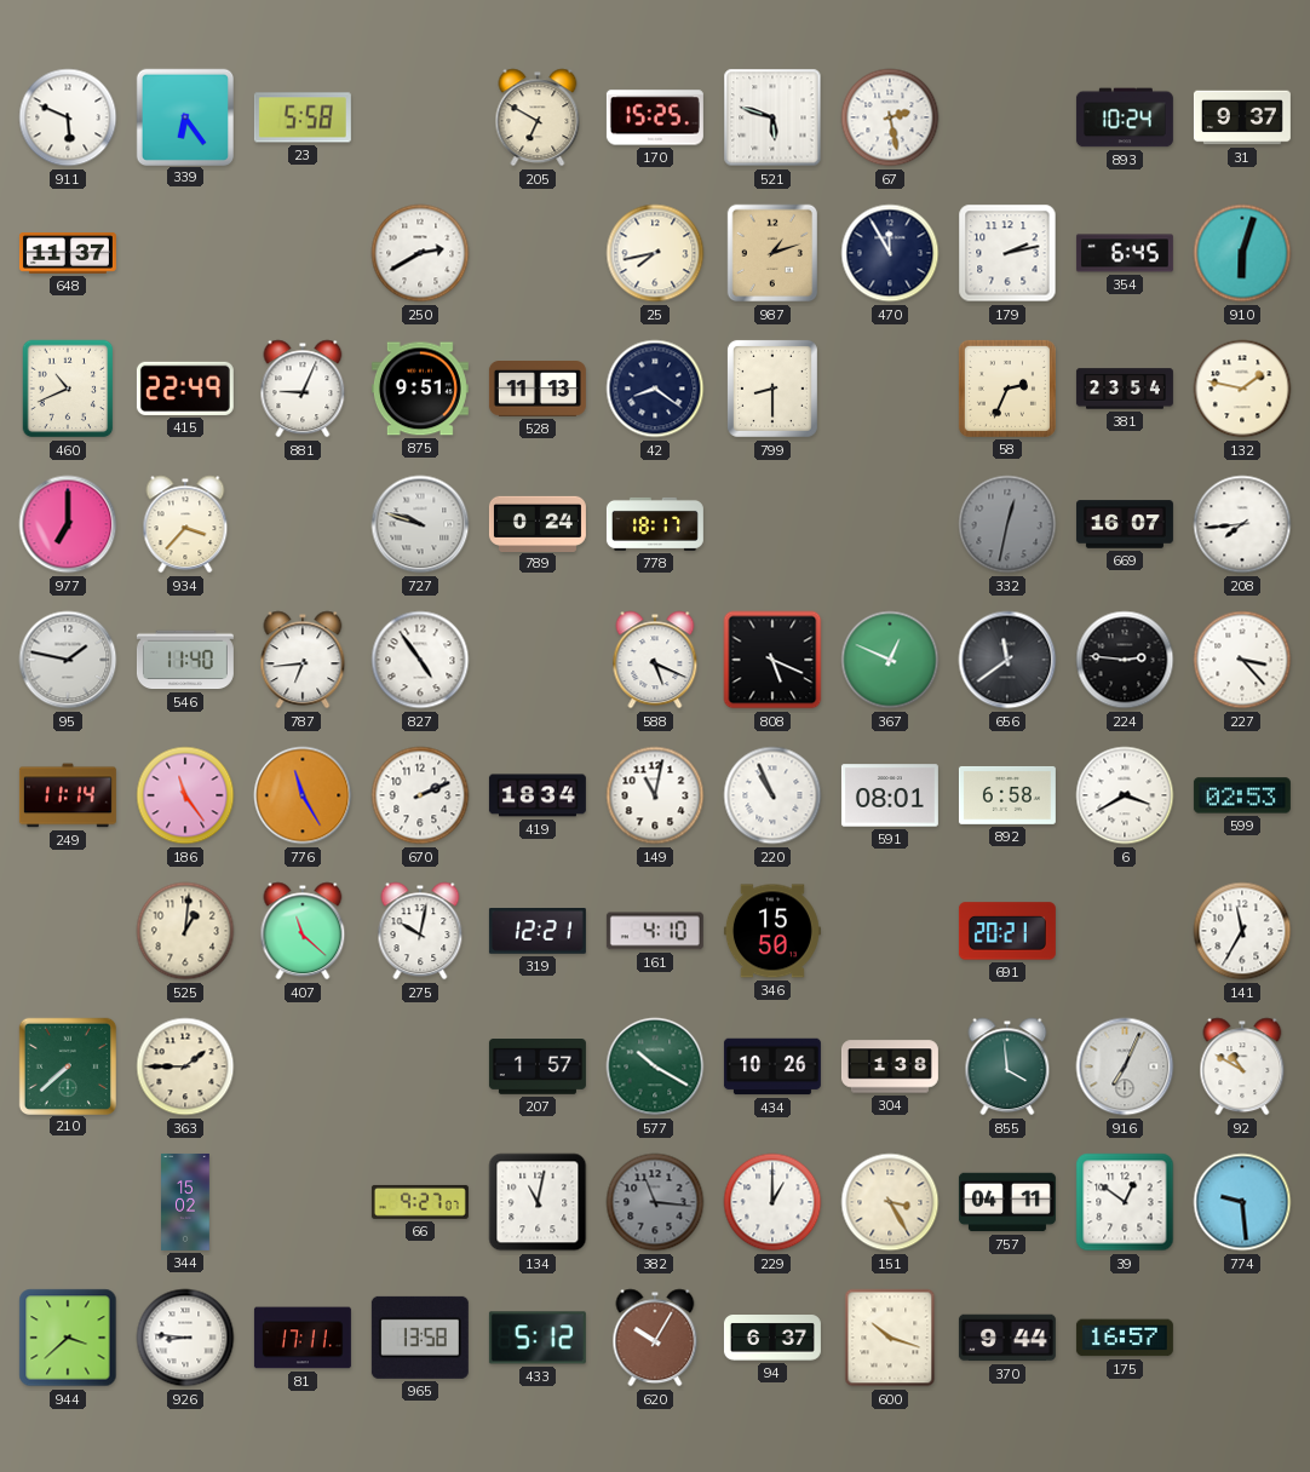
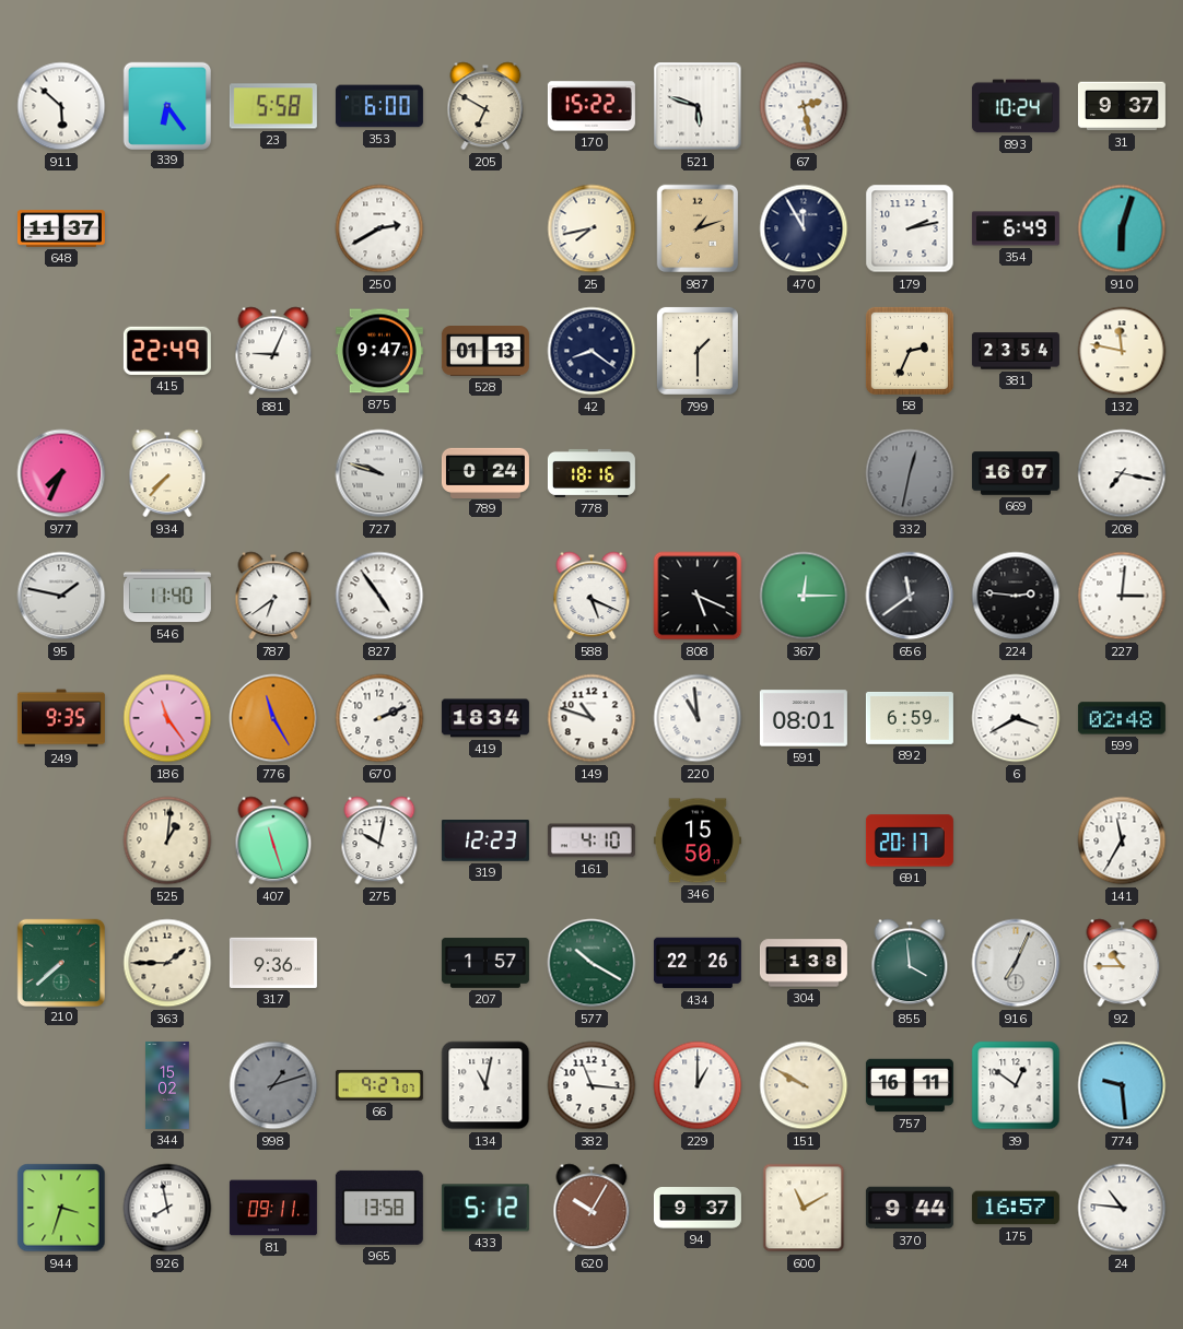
911: 5:49 -> 5:52
353: none -> 6:00
170: 15:25 -> 15:22
354: 6:45 -> 6:49
460: 10:41 -> none
875: 9:51 -> 9:47
528: 11:13 -> 01:13
799: 8:30 -> 1:30
132: 1:47 -> 11:47
977: 7:00 -> 7:34
934: 3:37 -> 7:37
778: 18:17 -> 18:16
208: 7:44 -> 7:17
787: 6:44 -> 6:39
367: 12:49 -> 12:15
227: 3:23 -> 3:01
249: 11:14 -> 9:35
149: 11:02 -> 10:48
220: 10:56 -> 10:59
892: 6:58 -> 6:59
599: 02:53 -> 02:48
407: 11:22 -> 11:27
319: 12:21 -> 12:23
691: 20:21 -> 20:17
317: none -> 9:36
434: 10:26 -> 22:26
92: 10:50 -> 10:45
998: none -> 1:12
382 dial: grey -> white
151: 3:25 -> 9:50
757: 04:11 -> 16:11
944: 3:38 -> 3:33
926: 8:46 -> 7:58
81: 17:11 -> 09:11
94: 6:37 -> 9:37
600: 10:18 -> 11:10
24: none -> 10:46
